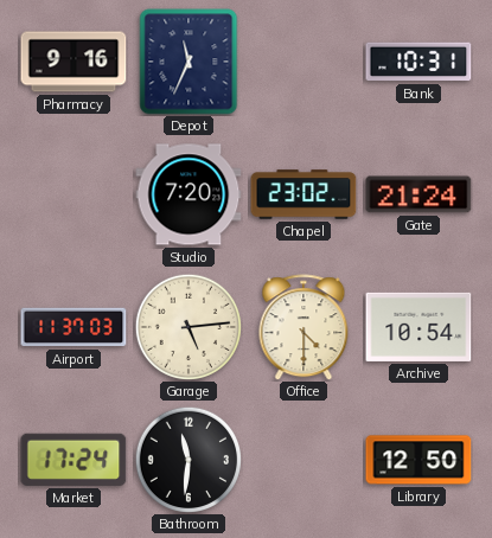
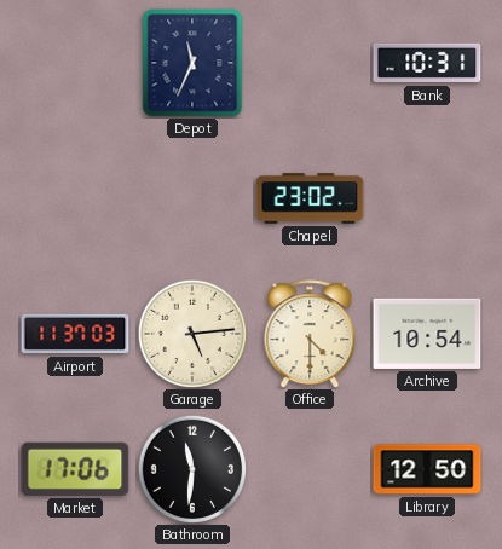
Pharmacy: 9:16 -> none
Studio: 7:20 -> none
Gate: 21:24 -> none
Market: 17:24 -> 17:06
